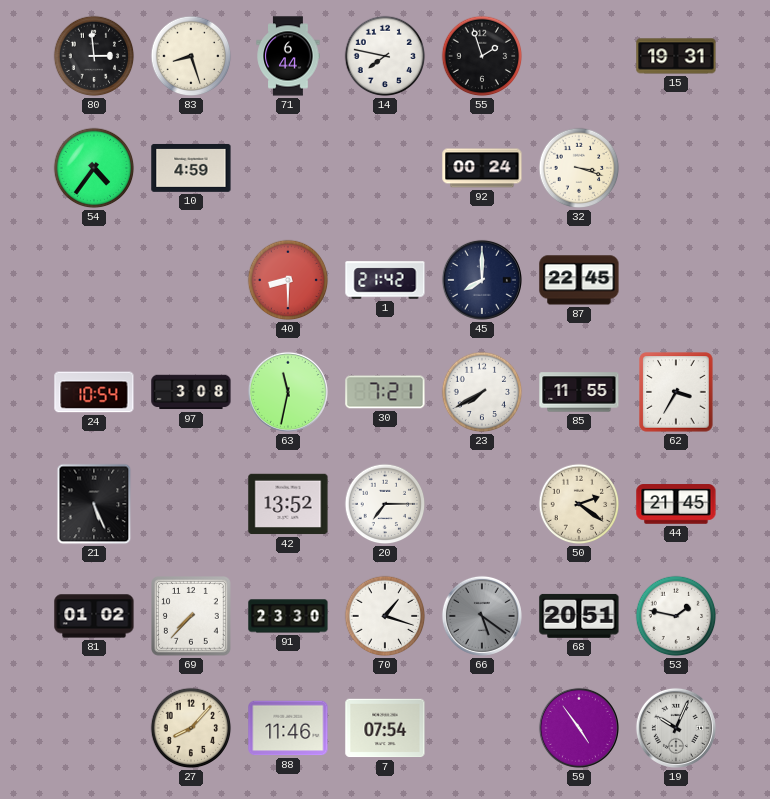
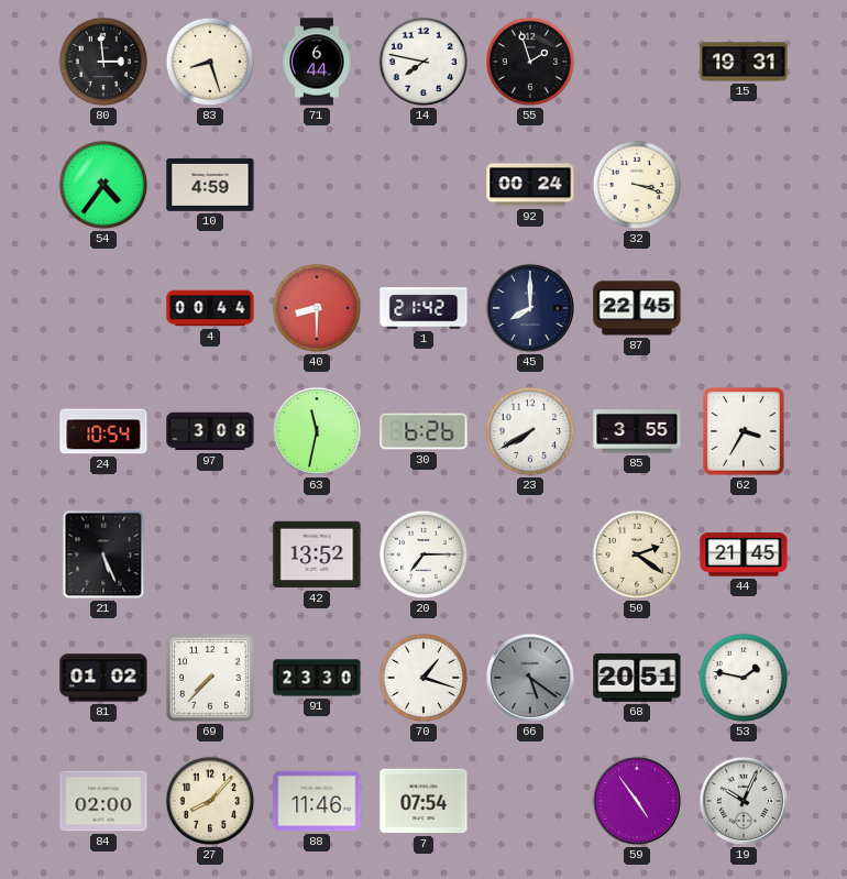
4: none -> 00:44
30: 7:21 -> 6:26
85: 11:55 -> 3:55
84: none -> 02:00
